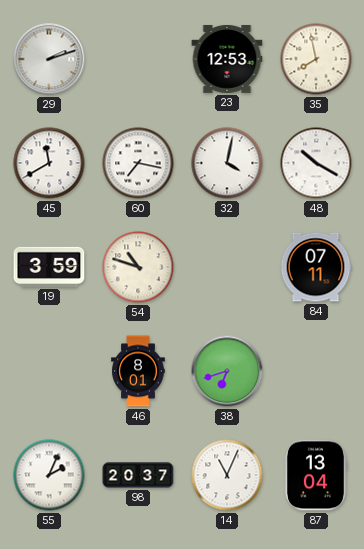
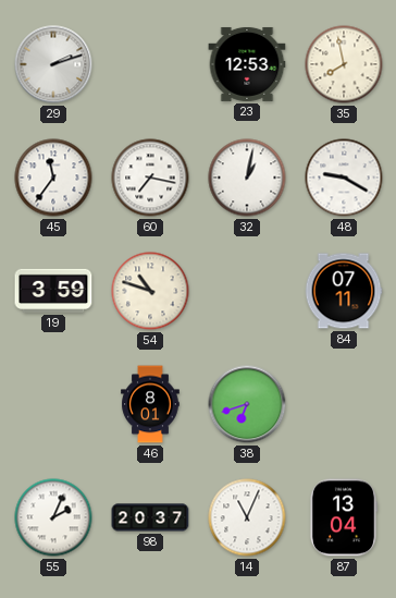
45: 11:40 -> 11:36
32: 4:02 -> 1:02
48: 10:20 -> 9:20
